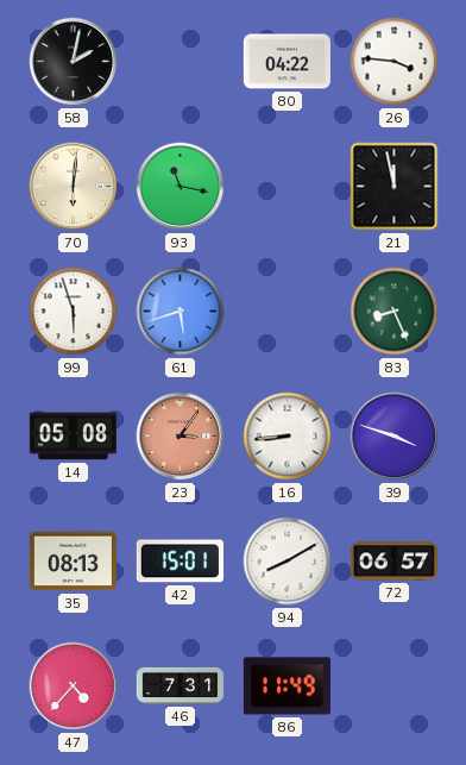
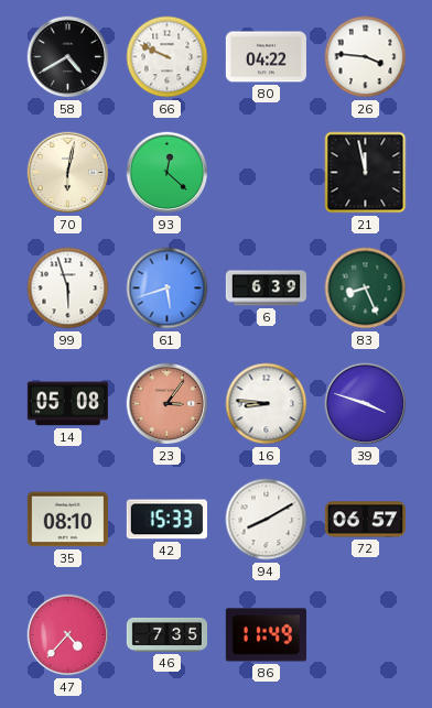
58: 2:02 -> 4:40
66: none -> 9:49
70: 6:01 -> 6:02
93: 11:17 -> 12:22
6: none -> 6:39
16: 8:44 -> 8:46
35: 08:13 -> 08:10
42: 15:01 -> 15:33
46: 7:31 -> 7:35
